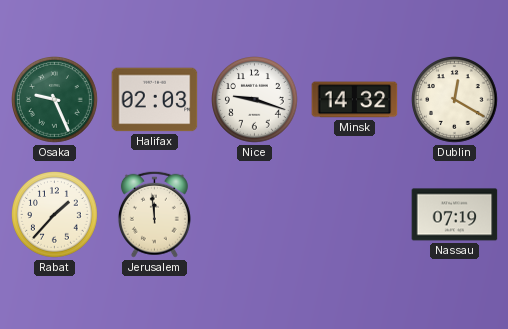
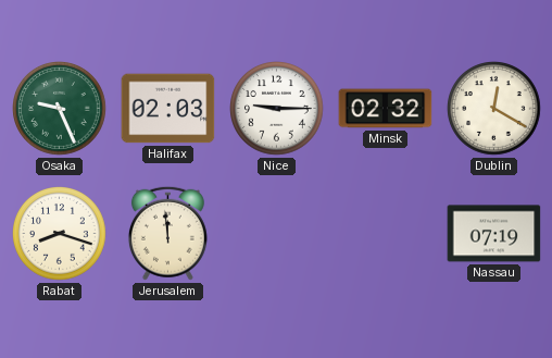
Nice: 9:18 -> 9:15
Minsk: 14:32 -> 02:32
Rabat: 1:37 -> 8:18
